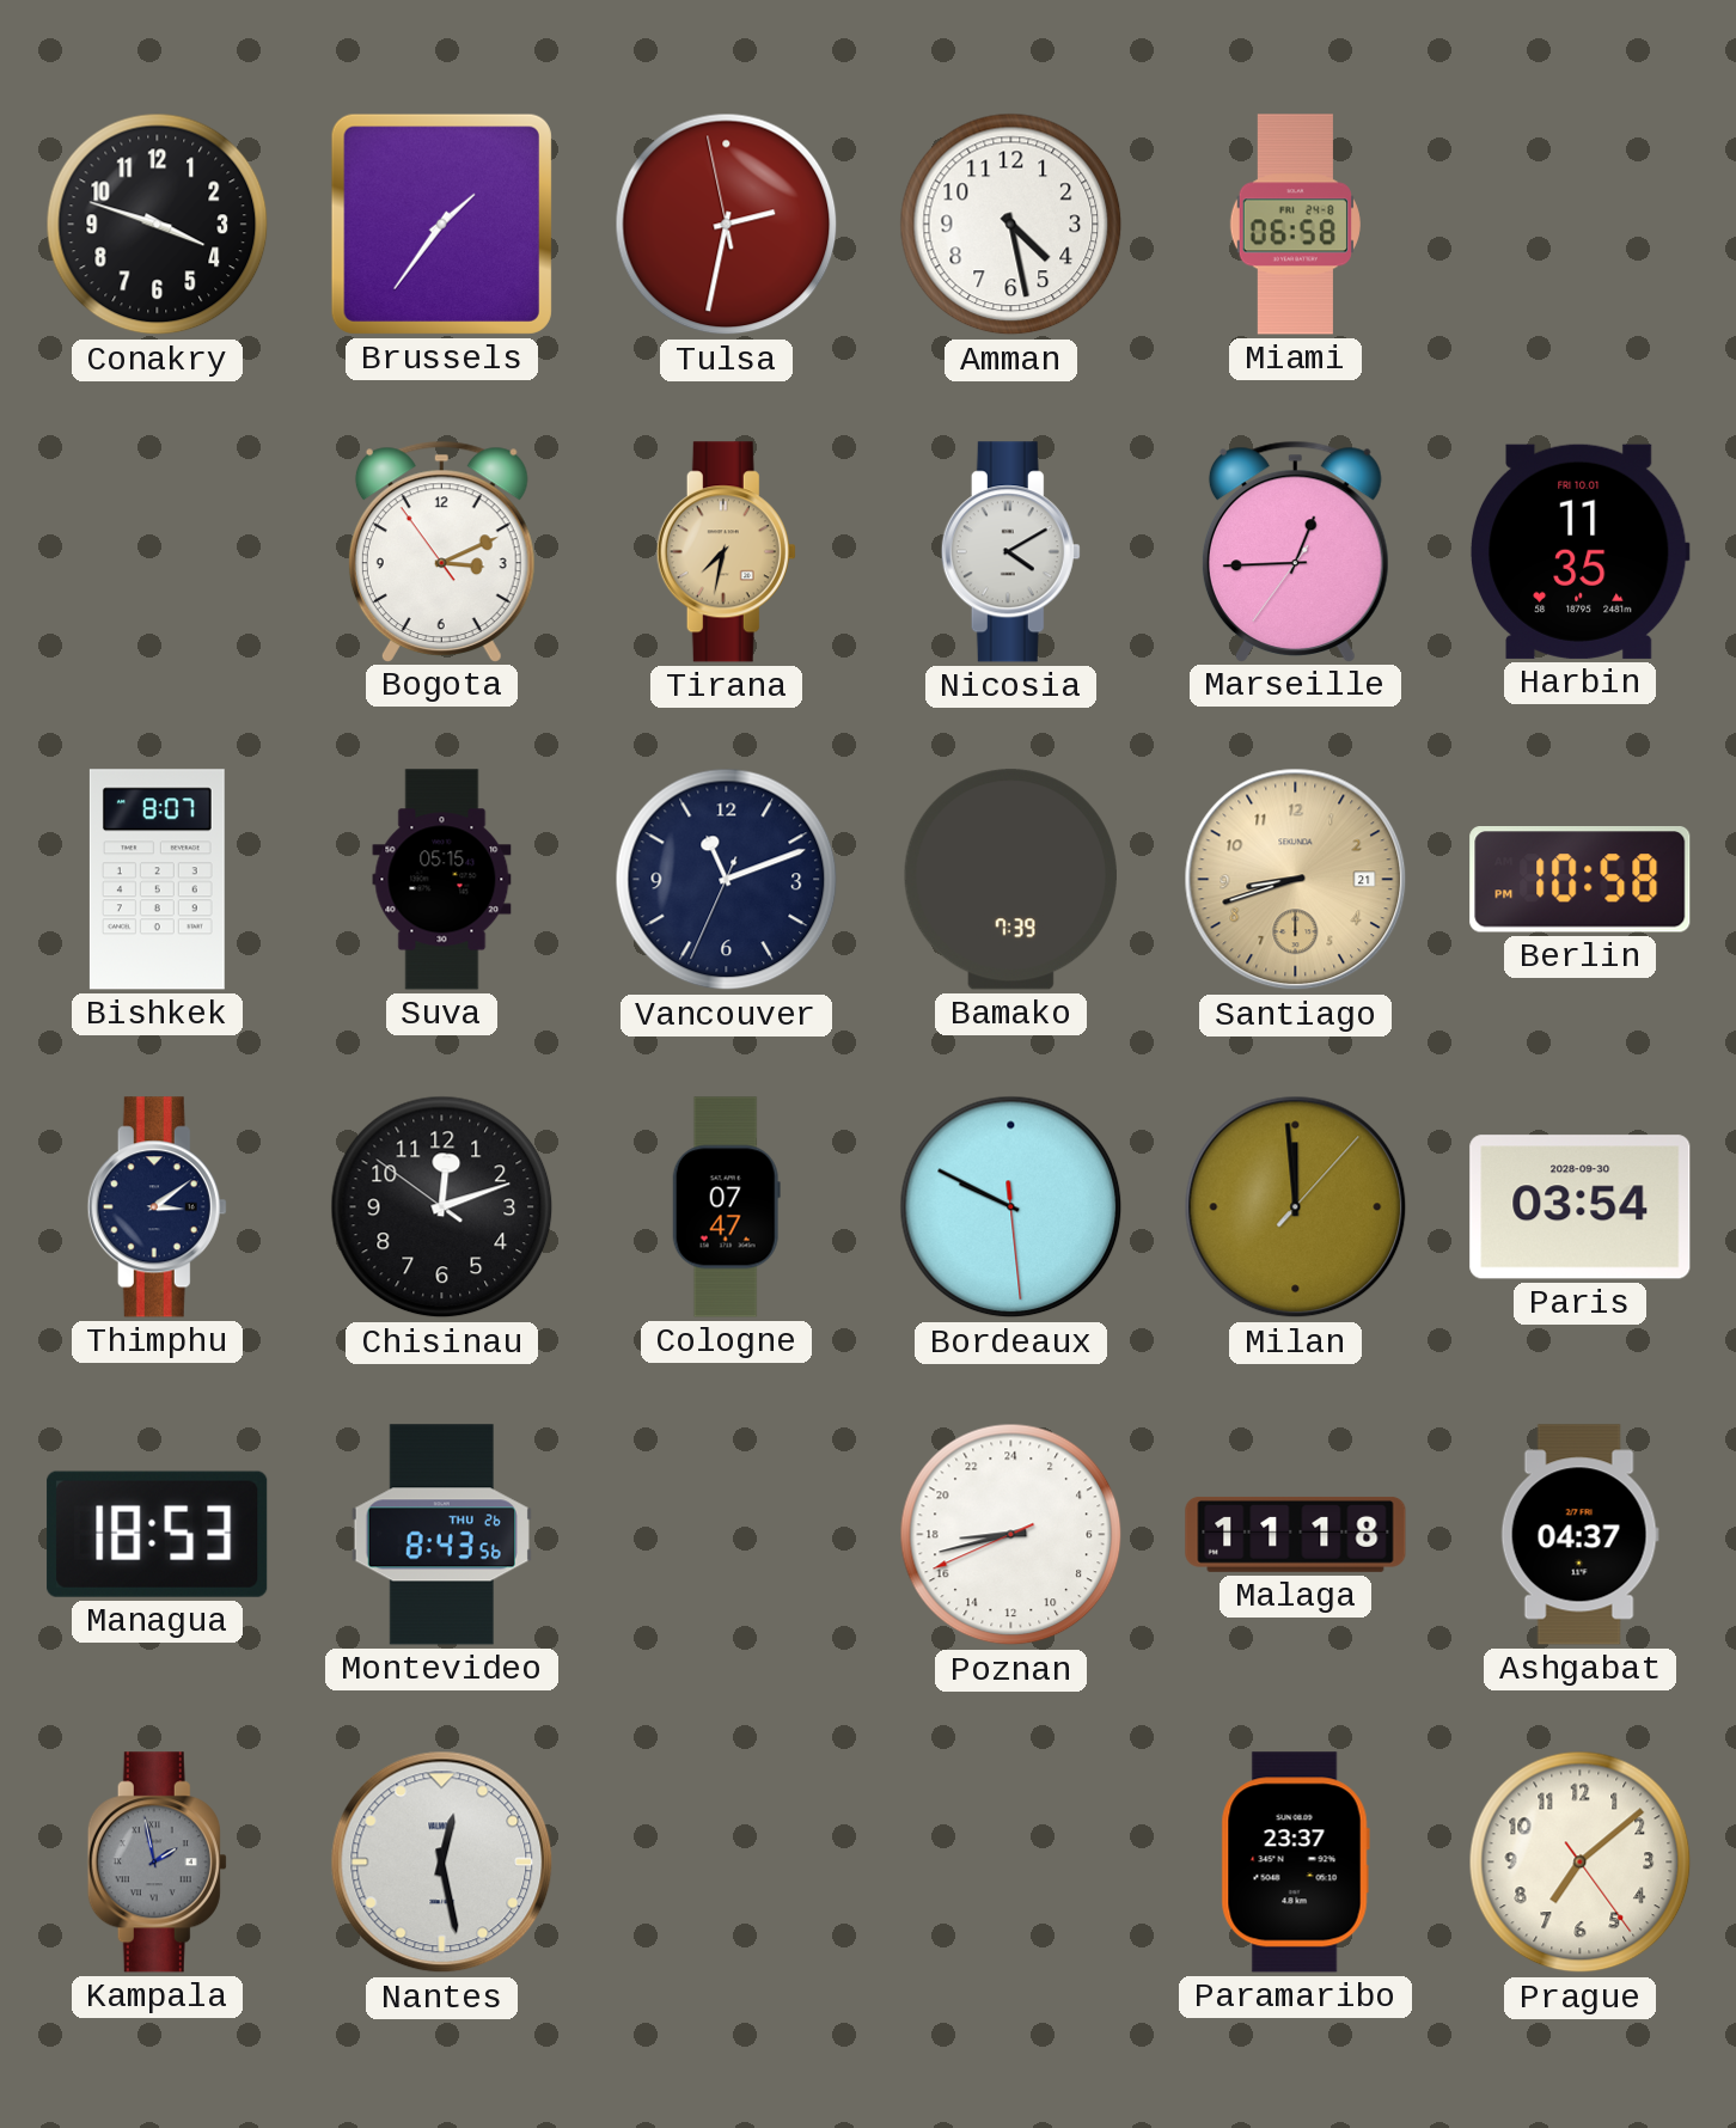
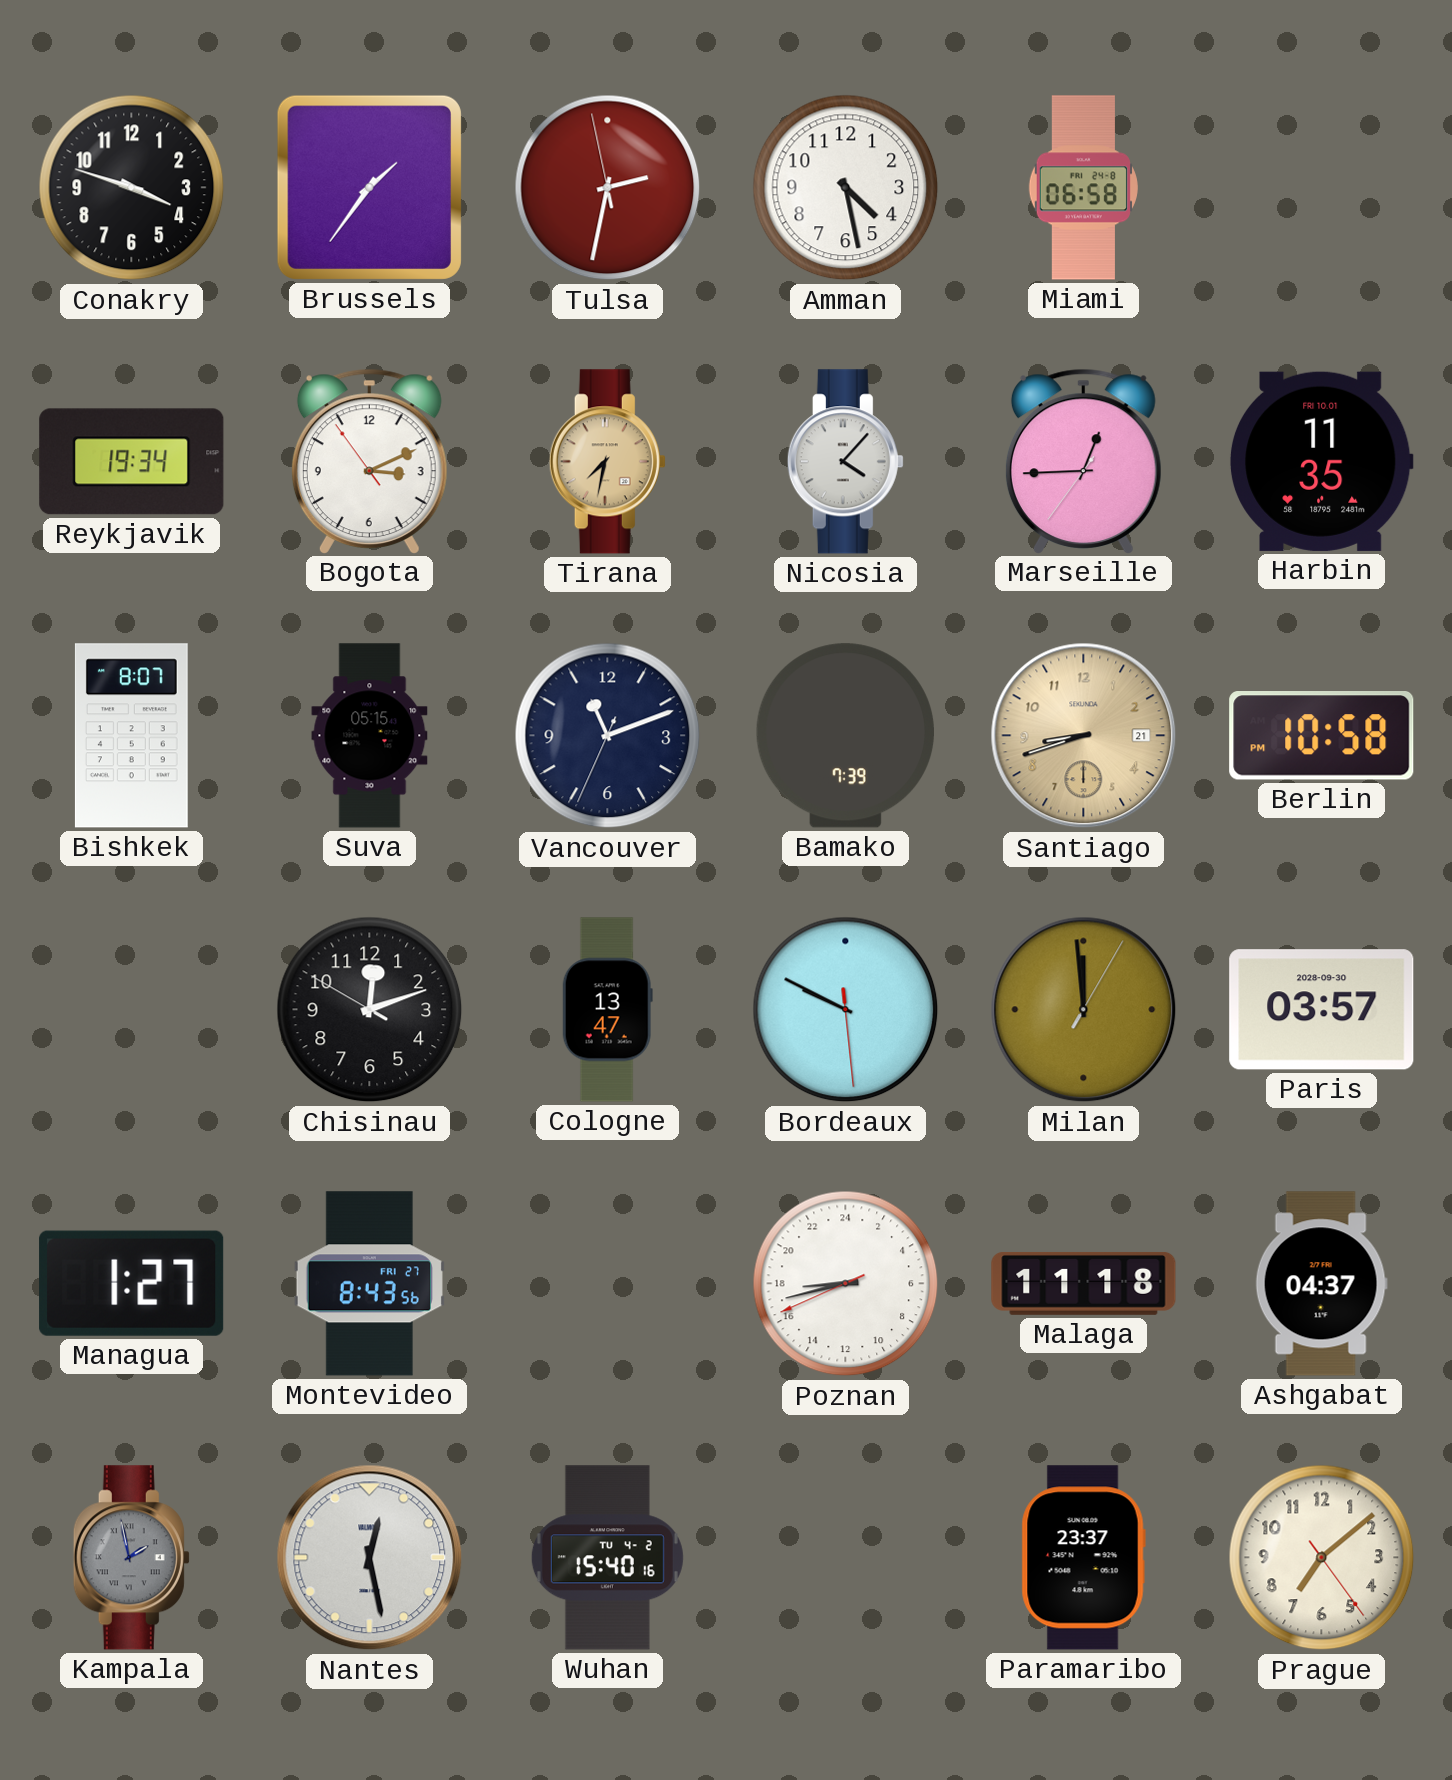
Reykjavik: none -> 19:34
Nicosia: 4:10 -> 4:07
Thimphu: 3:09 -> none
Chisinau: 12:11:51 -> 12:11:50
Cologne: 07:47 -> 13:47
Milan: 11:59:07 -> 11:59:05
Paris: 03:54 -> 03:57
Managua: 18:53 -> 1:27
Montevideo date: THU 26 -> FRI 27
Wuhan: none -> 15:40
